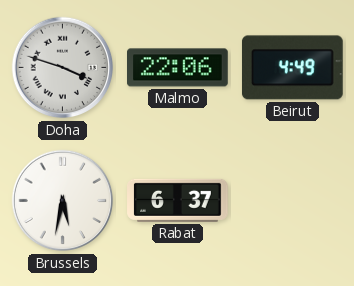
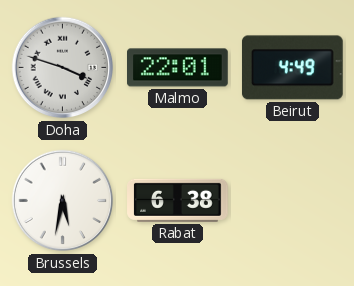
Malmo: 22:06 -> 22:01
Rabat: 6:37 -> 6:38
